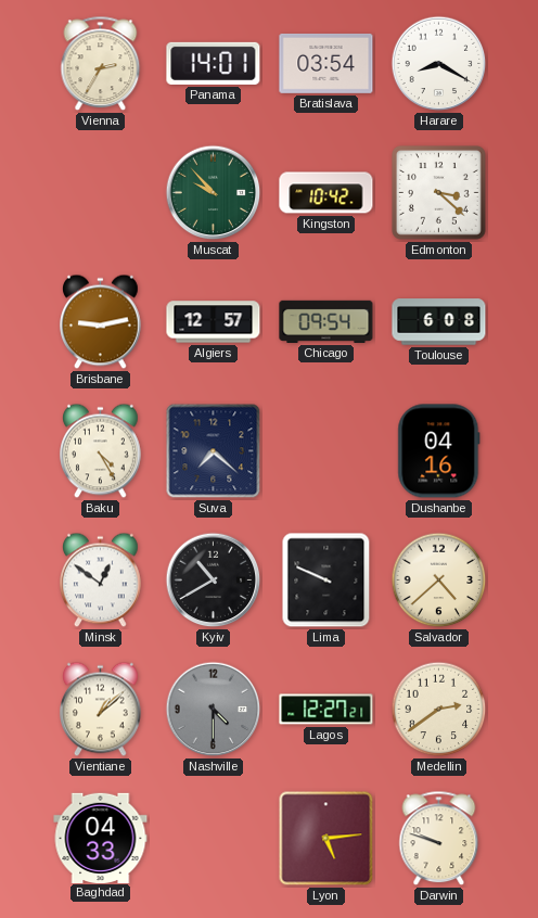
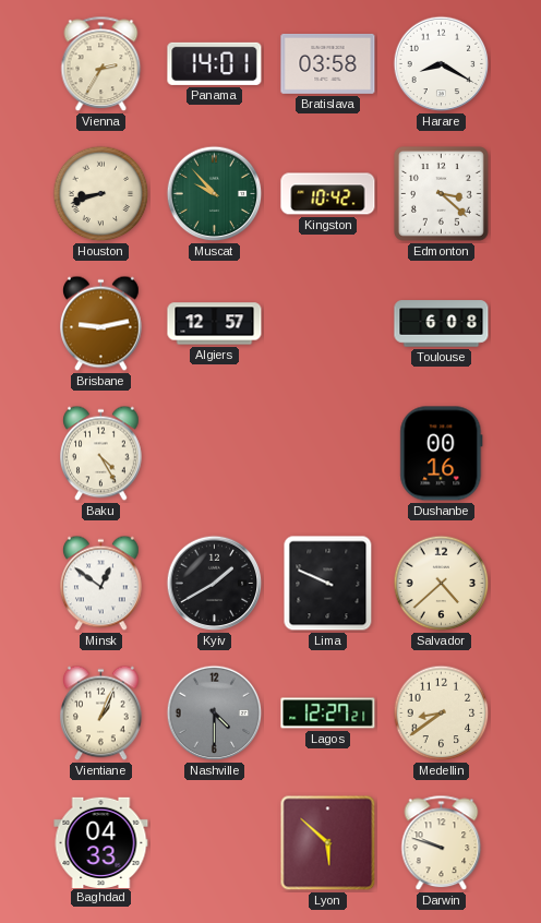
Bratislava: 03:54 -> 03:58
Houston: none -> 8:42
Chicago: 09:54 -> none
Suva: 7:22 -> none
Dushanbe: 04:16 -> 00:16
Kyiv: 10:40 -> 1:40
Vientiane: 1:08 -> 1:04
Medellin: 2:39 -> 8:39
Lyon: 5:14 -> 5:52
